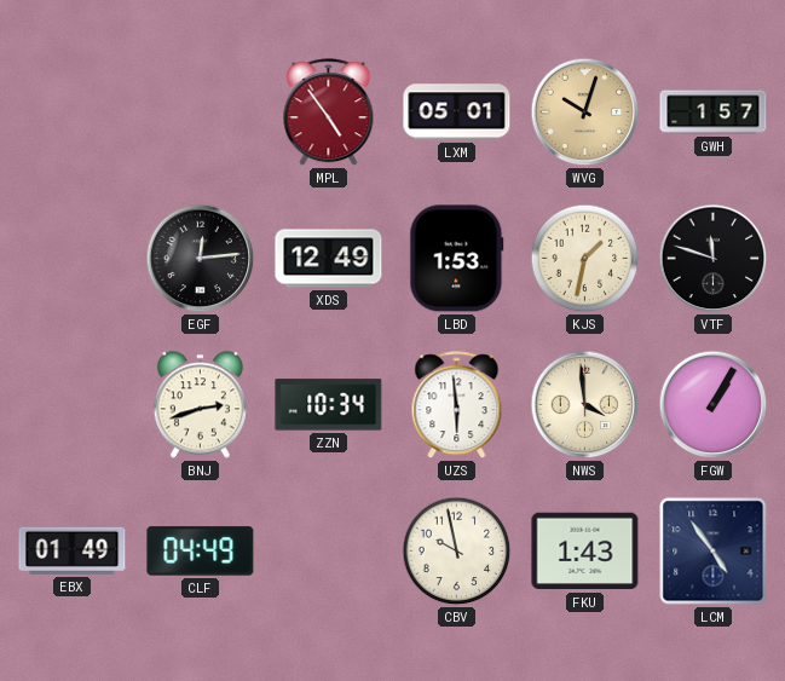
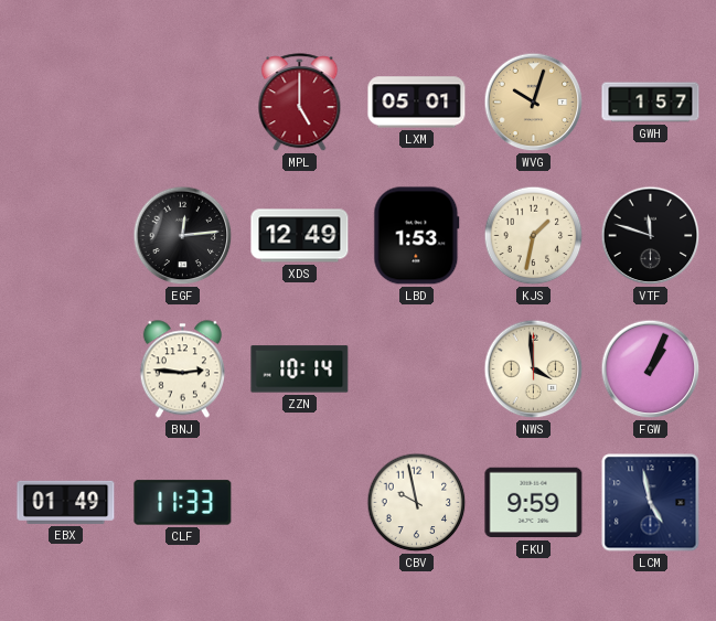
MPL: 4:54 -> 5:00
BNJ: 2:42 -> 2:46
ZZN: 10:34 -> 10:14
UZS: 5:59 -> none
FGW: 1:05 -> 1:04
CLF: 04:49 -> 11:33
FKU: 1:43 -> 9:59
LCM: 4:54 -> 4:58
